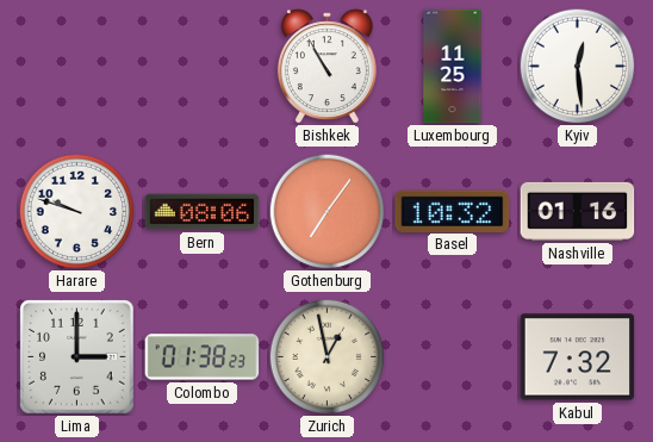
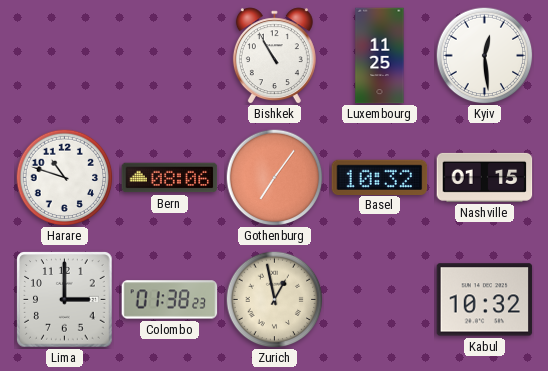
Harare: 9:48 -> 10:48
Nashville: 01:16 -> 01:15
Kabul: 7:32 -> 10:32
